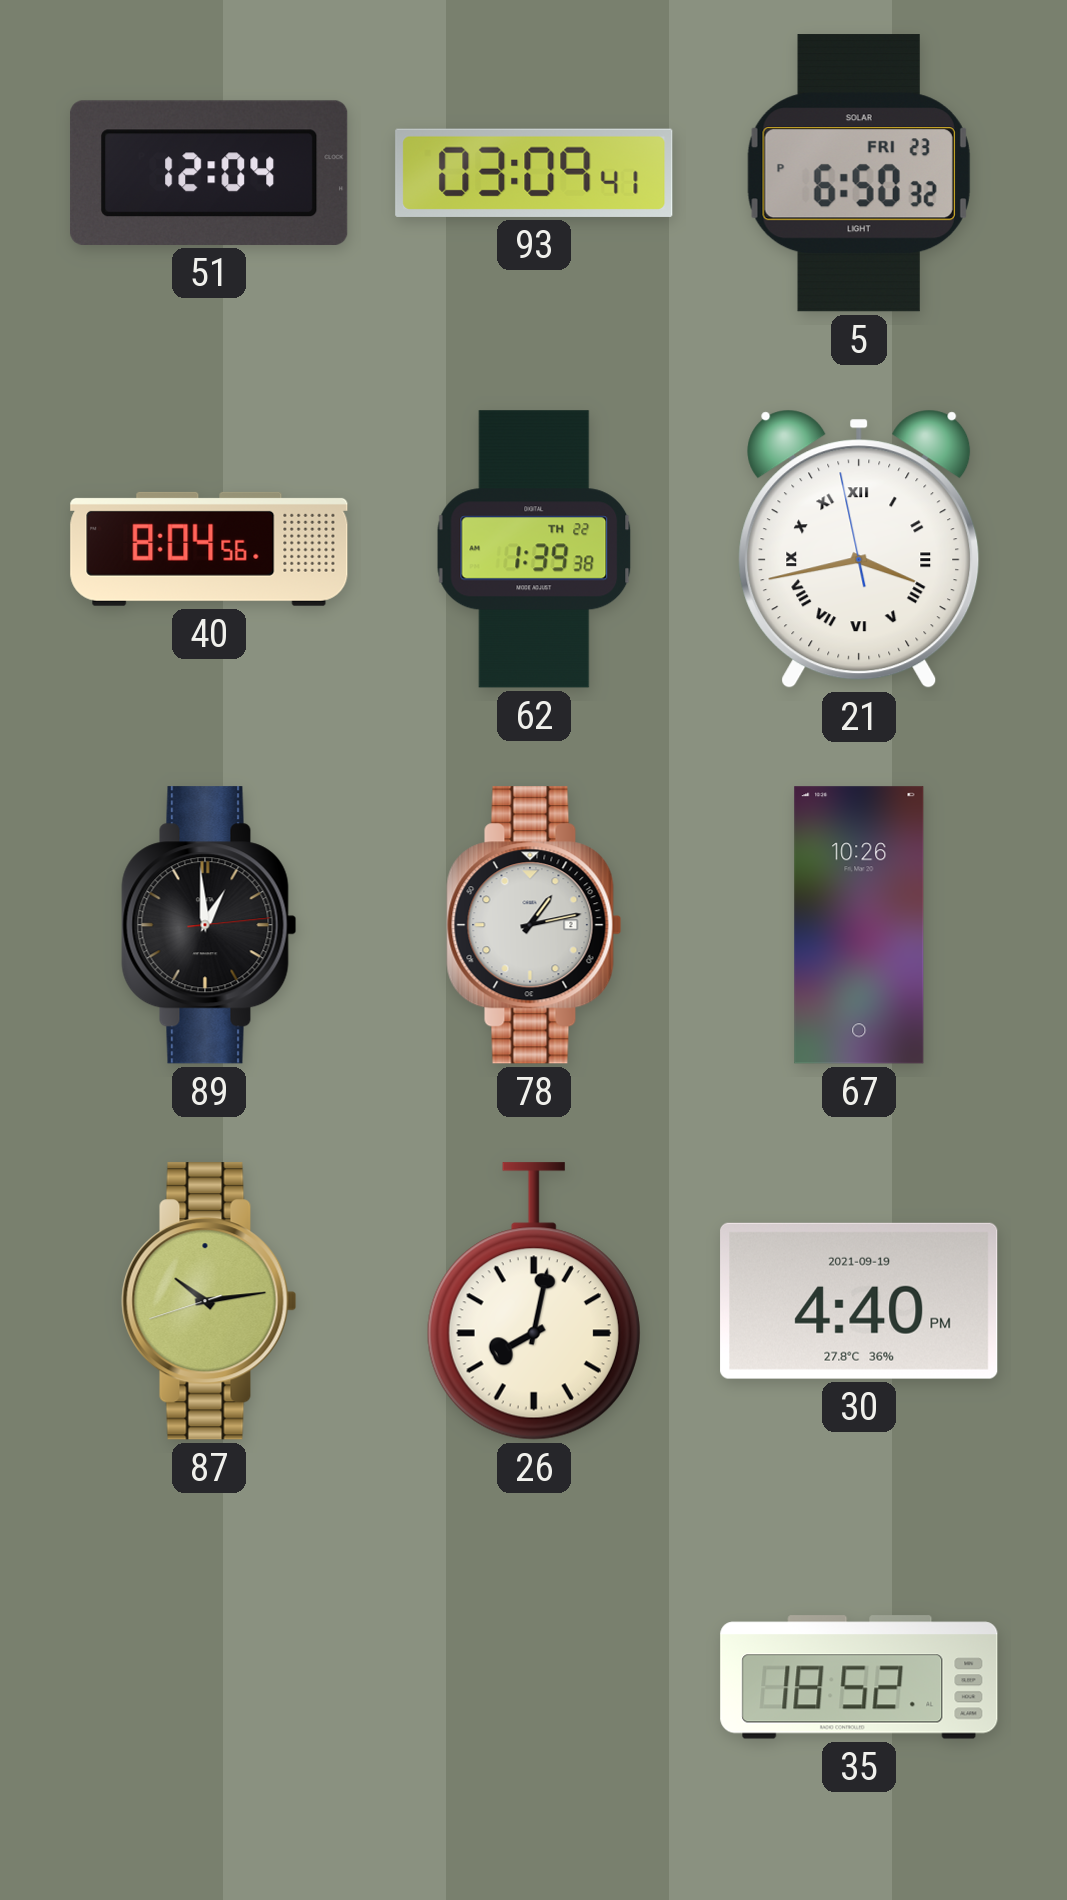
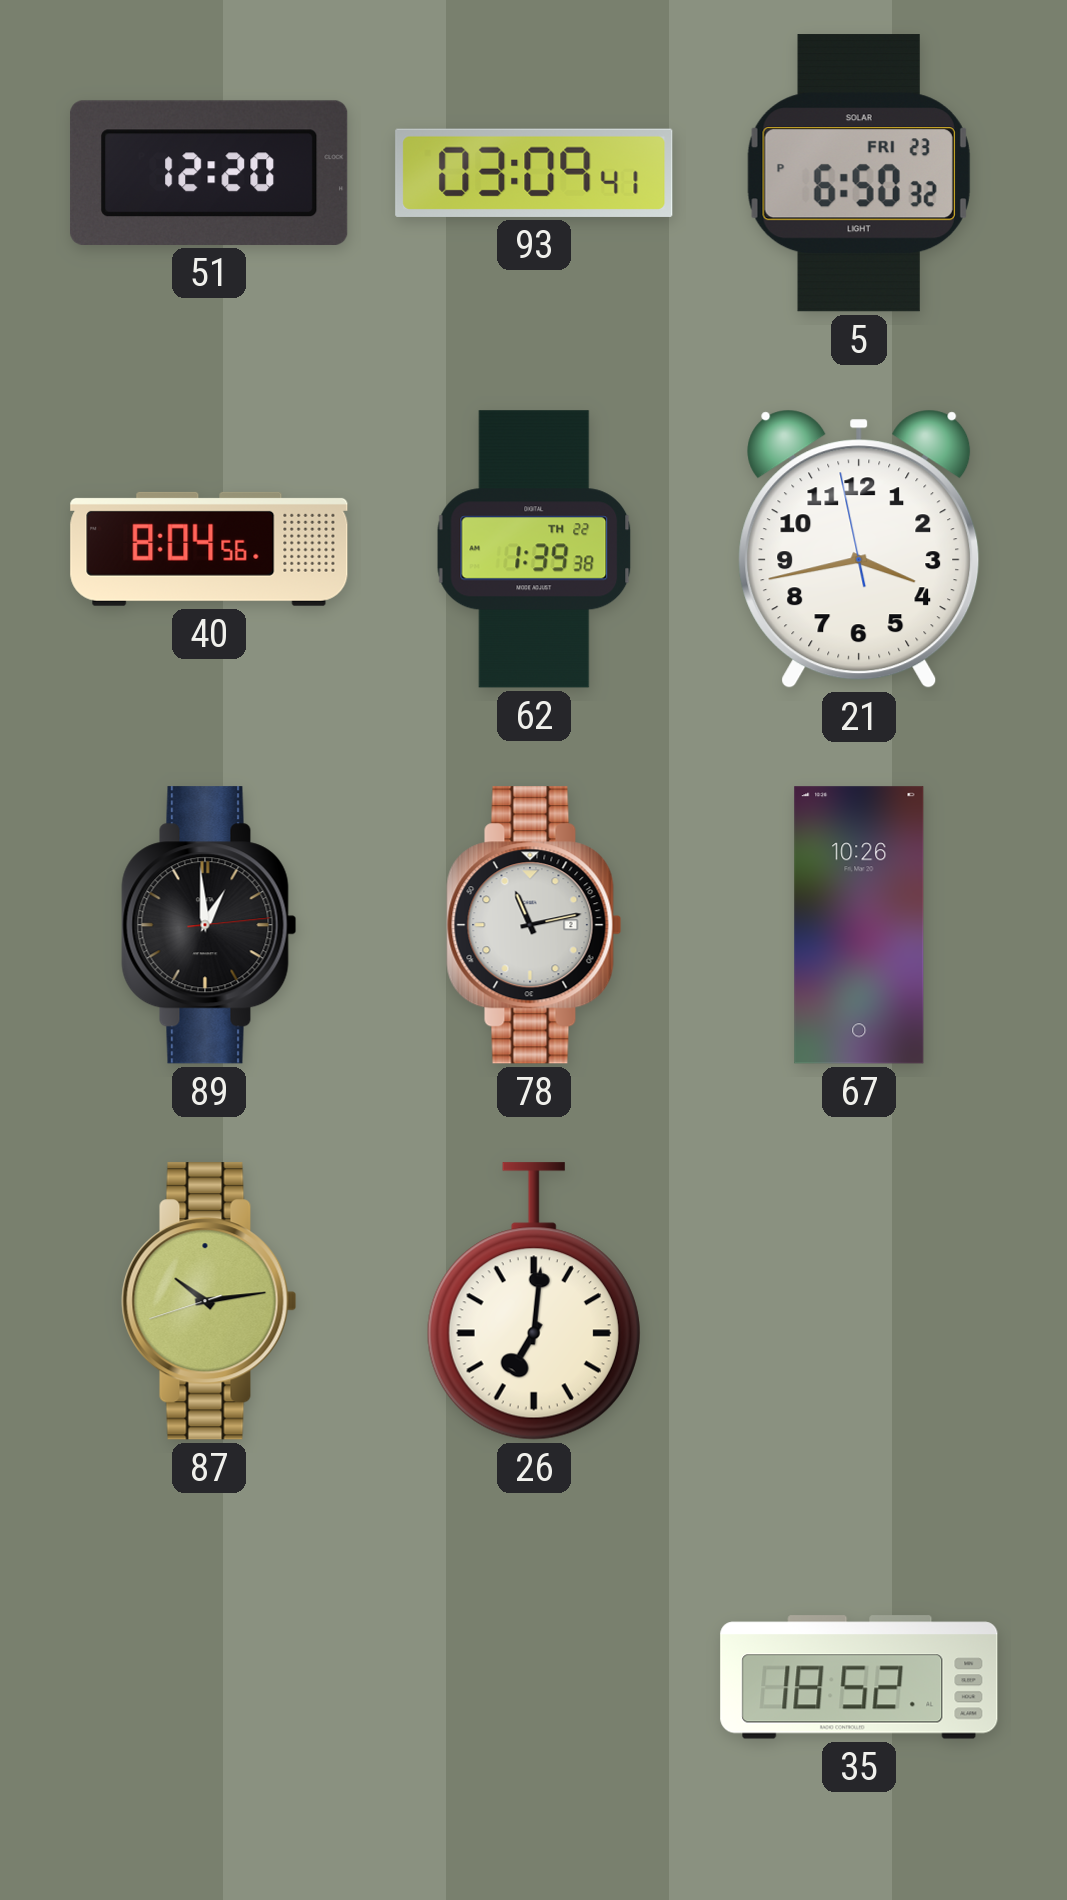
51: 12:04 -> 12:20
21 numerals: Roman -> Arabic
78: 1:13 -> 11:13
26: 8:02 -> 7:01
30: 4:40 -> none
